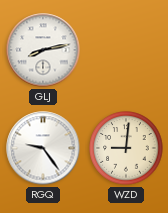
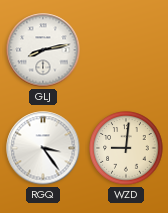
RGQ: 9:24 -> 3:24
